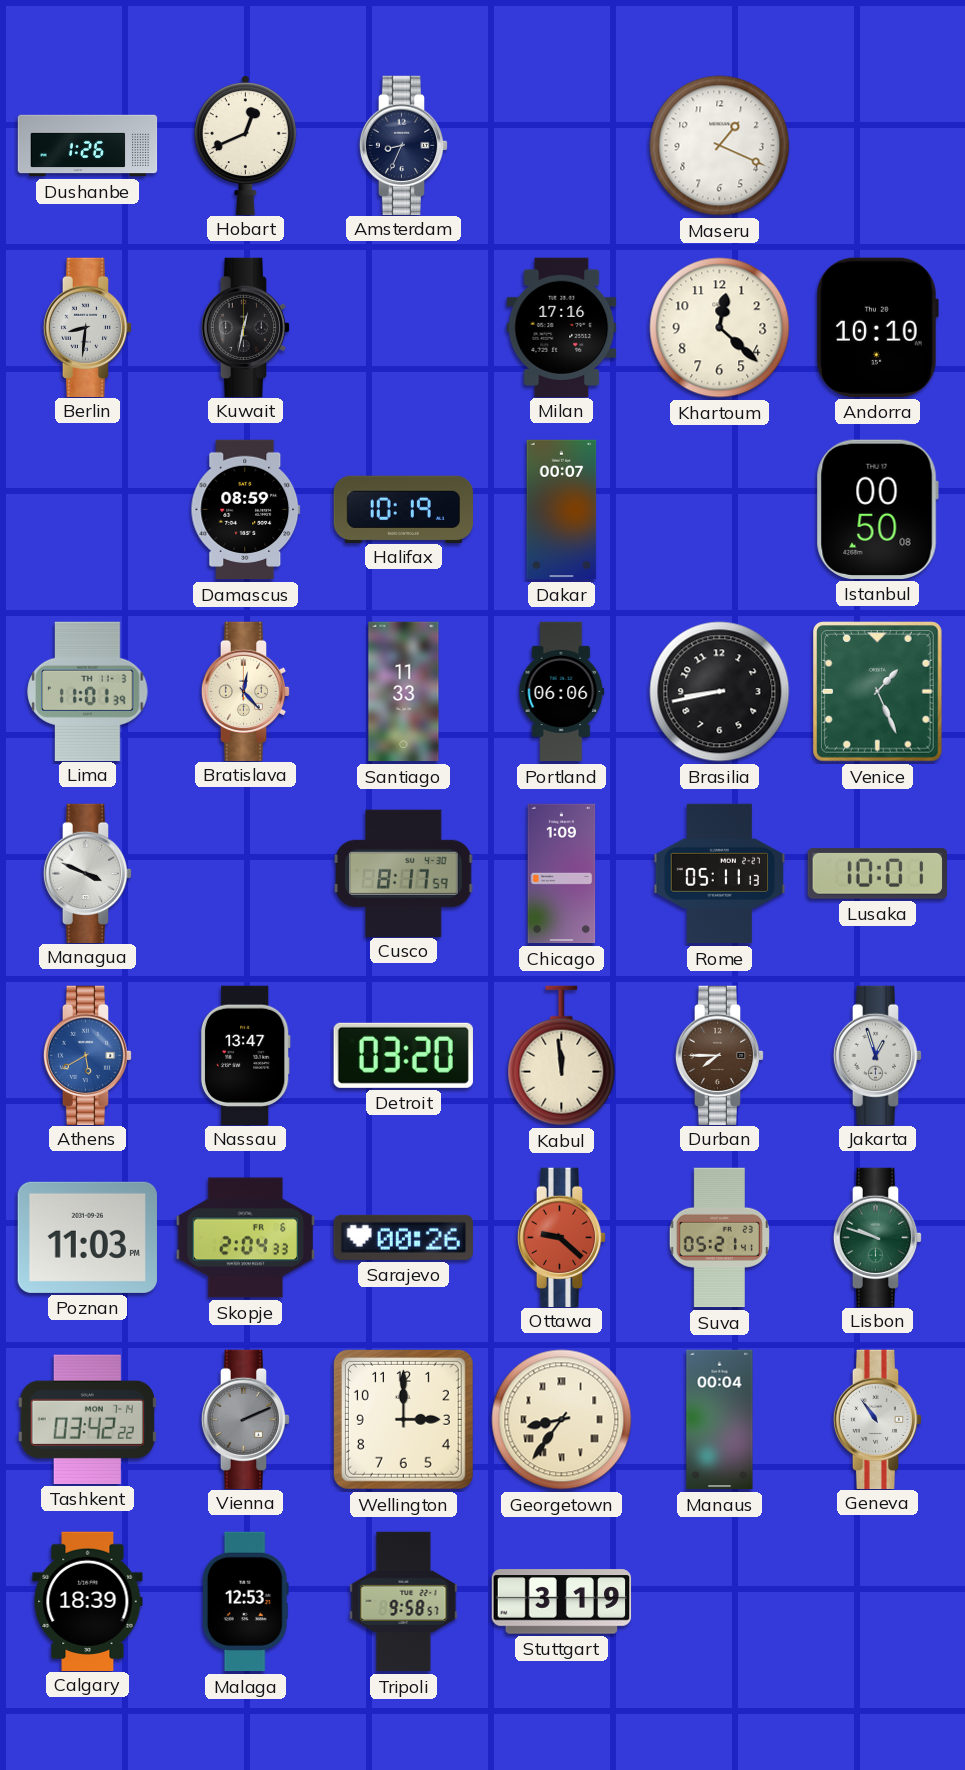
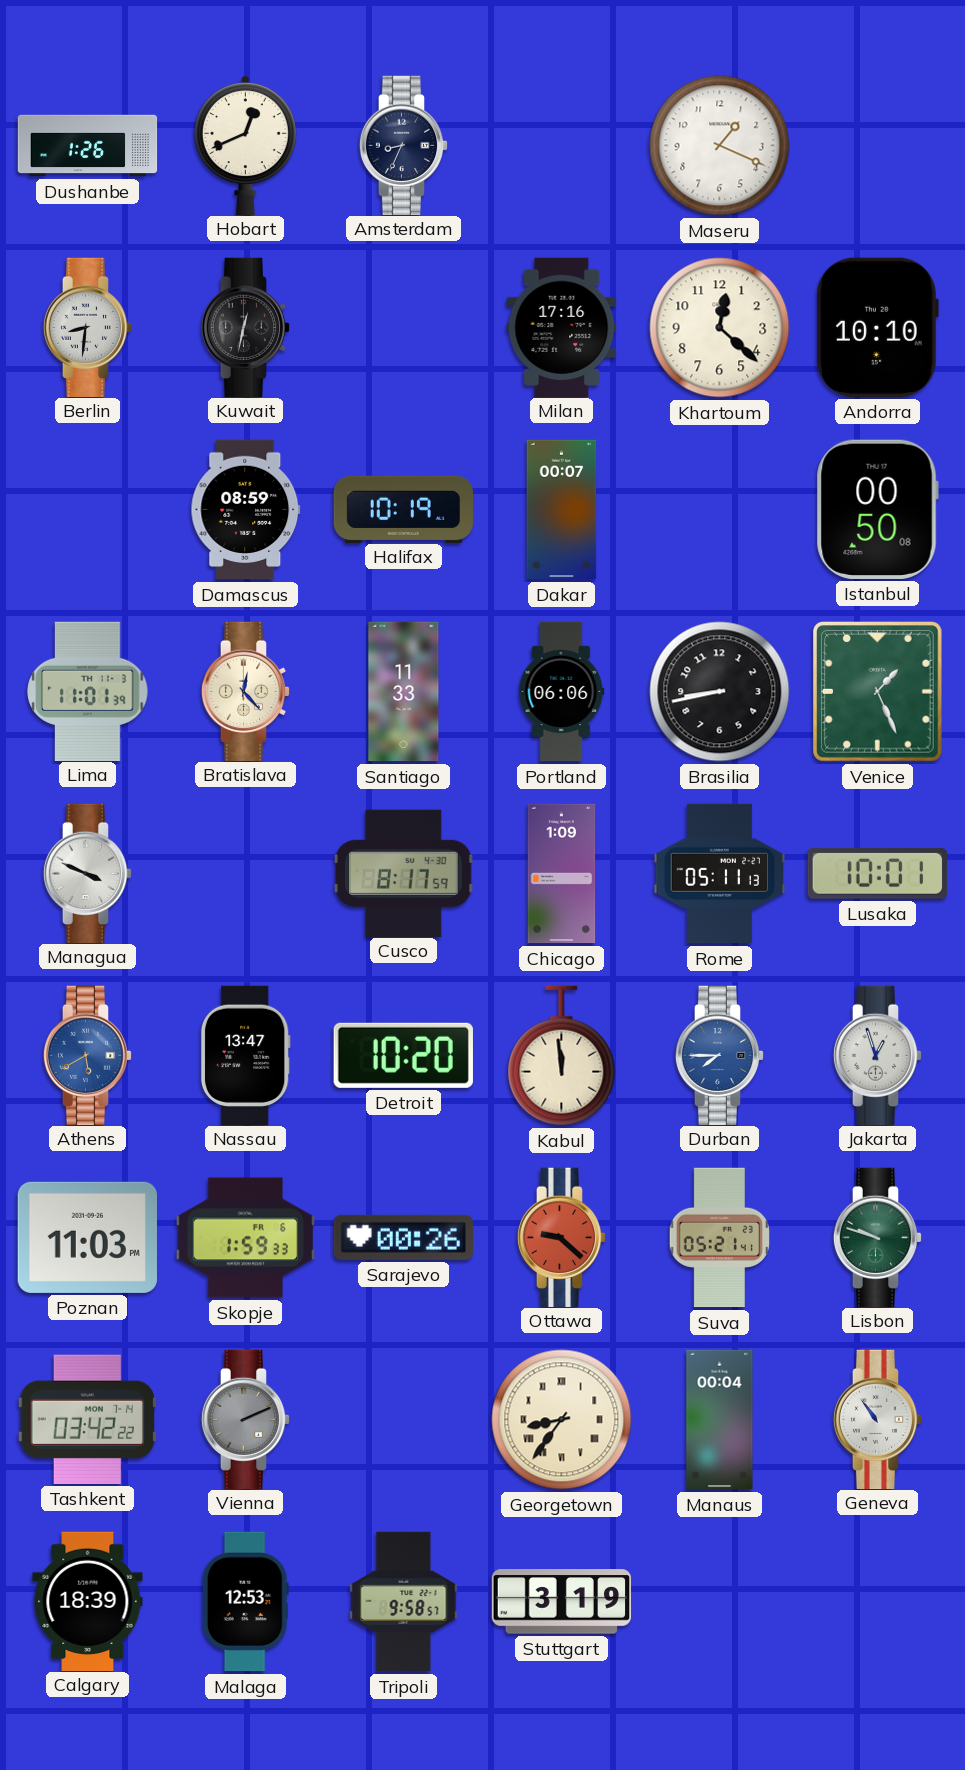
Detroit: 03:20 -> 10:20
Durban dial: brown -> blue
Skopje: 2:04 -> 1:59
Wellington: 3:00 -> none
